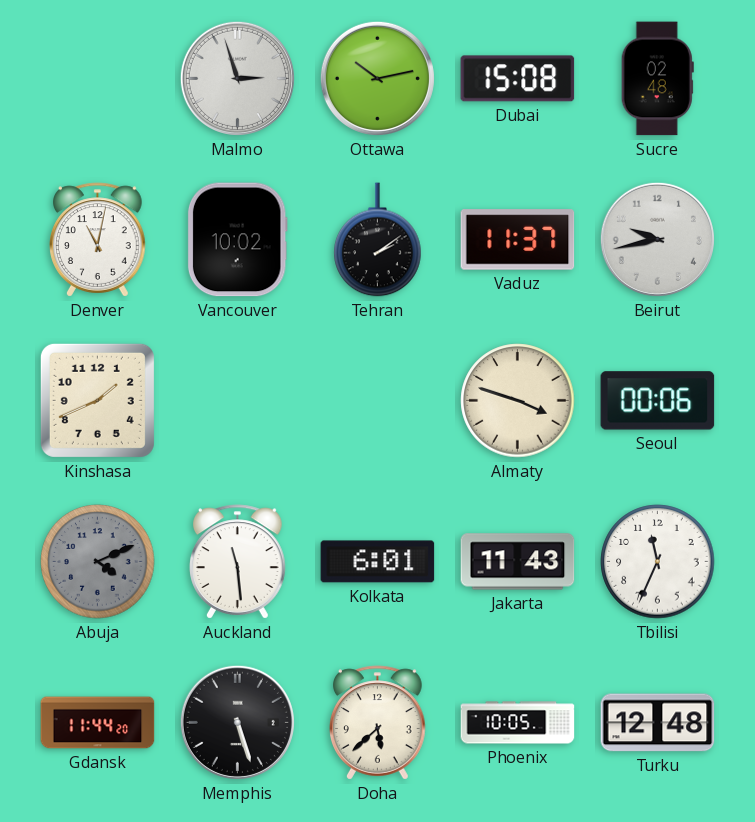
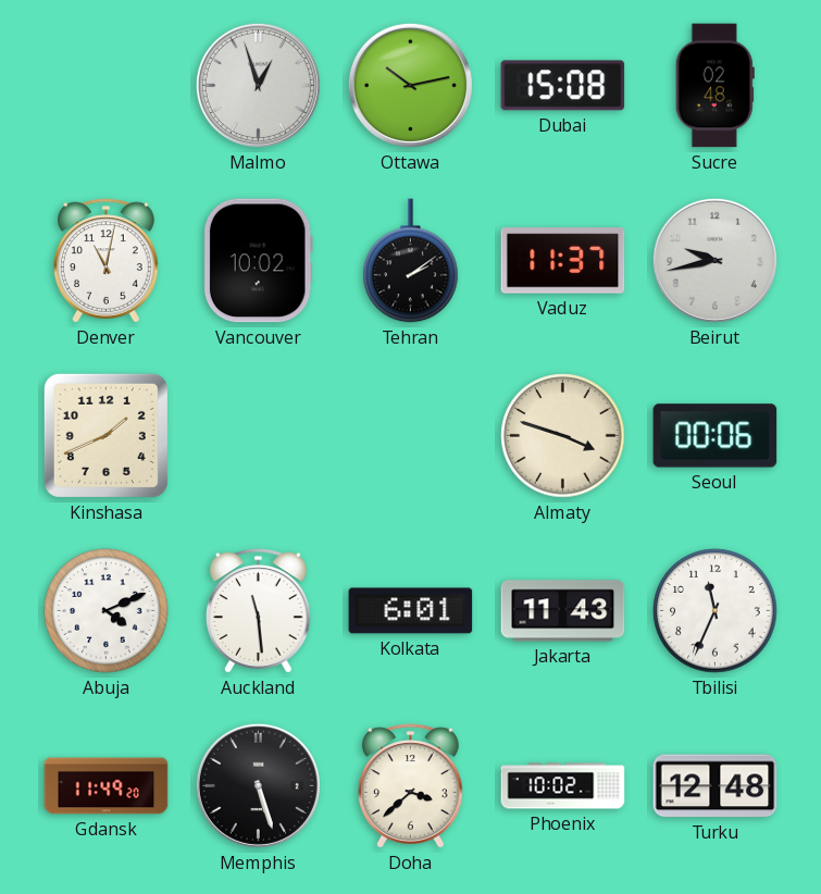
Malmo: 2:57 -> 12:57
Abuja dial: grey -> white
Gdansk: 11:44 -> 11:49
Doha: 5:38 -> 3:38
Phoenix: 10:05 -> 10:02
